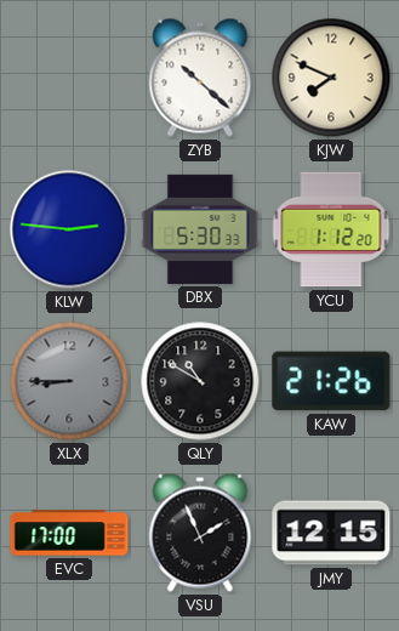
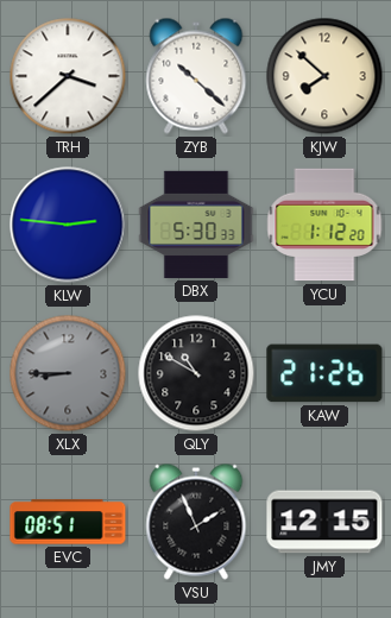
TRH: none -> 3:38
KJW: 7:49 -> 7:52
EVC: 17:00 -> 08:51
